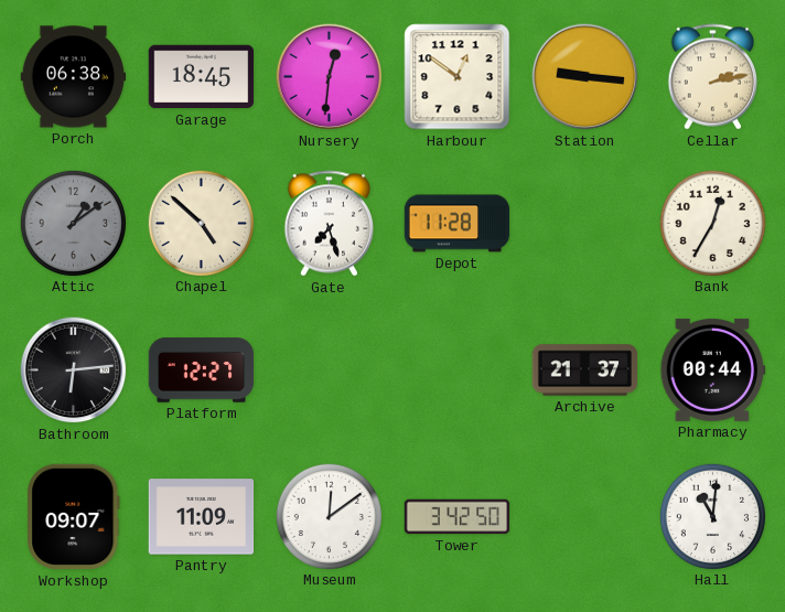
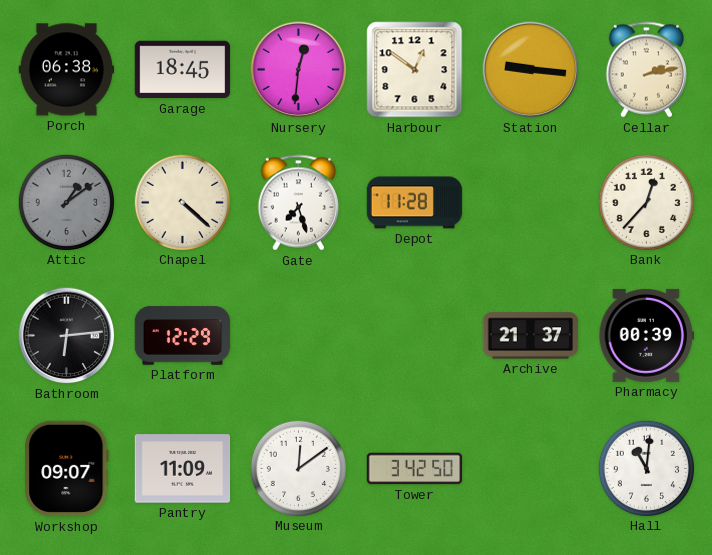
Chapel: 4:52 -> 4:22
Bank: 12:35 -> 12:37
Platform: 12:27 -> 12:29
Pharmacy: 00:44 -> 00:39
